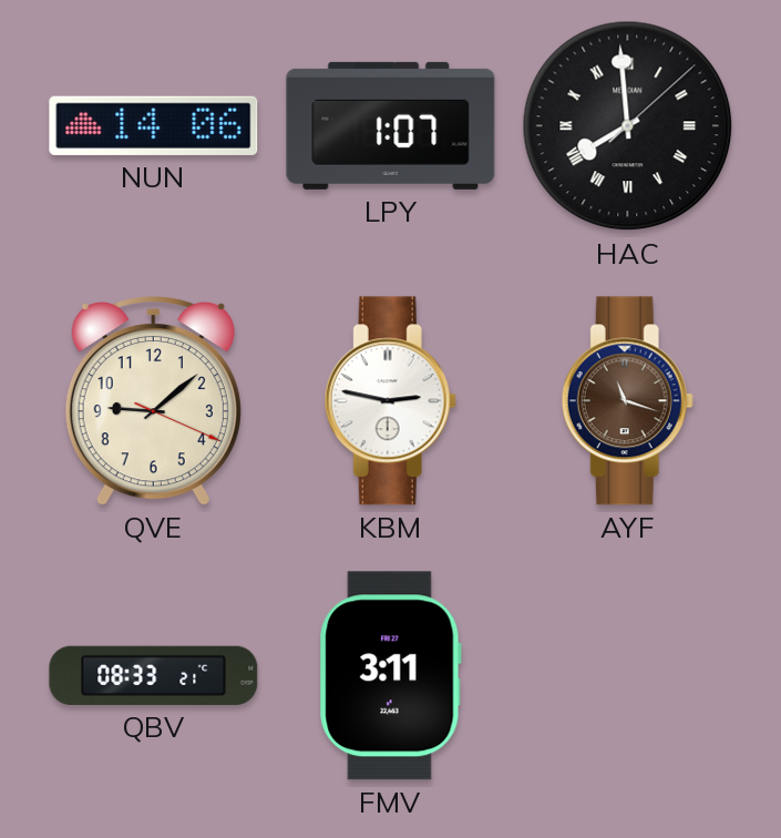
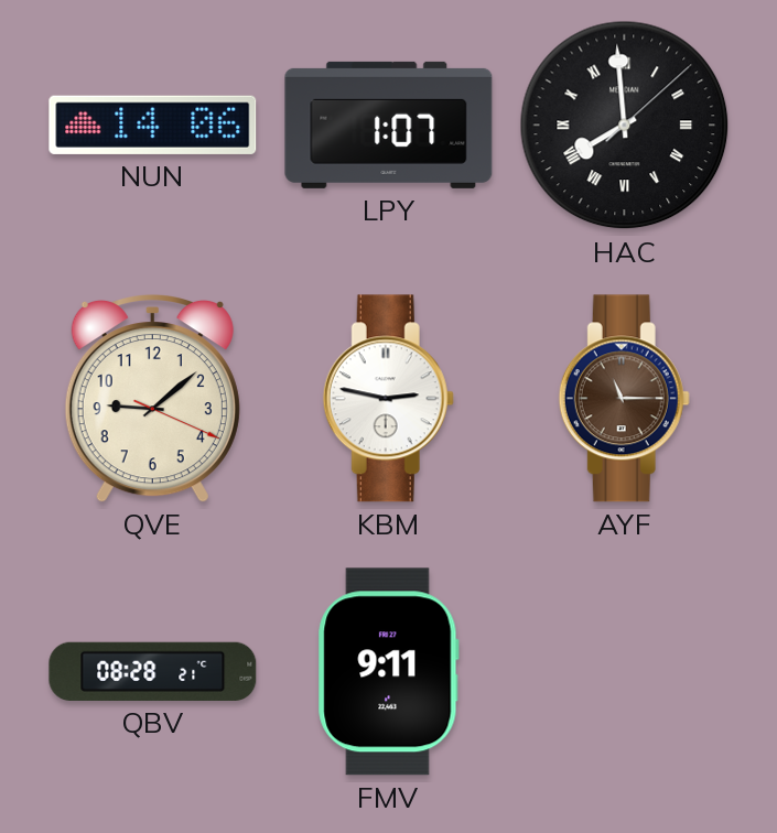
AYF: 11:18 -> 11:15
QBV: 08:33 -> 08:28
FMV: 3:11 -> 9:11
